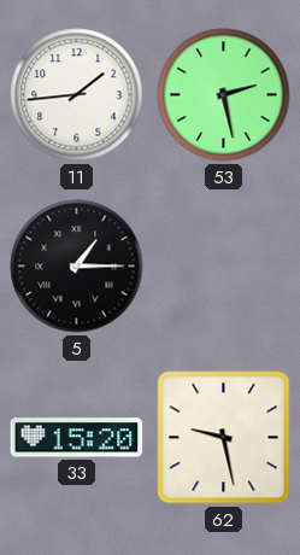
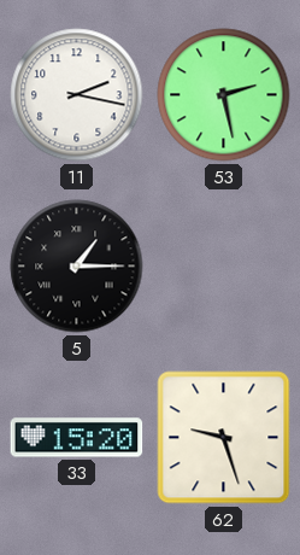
11: 1:44 -> 2:17
62: 9:28 -> 9:27
